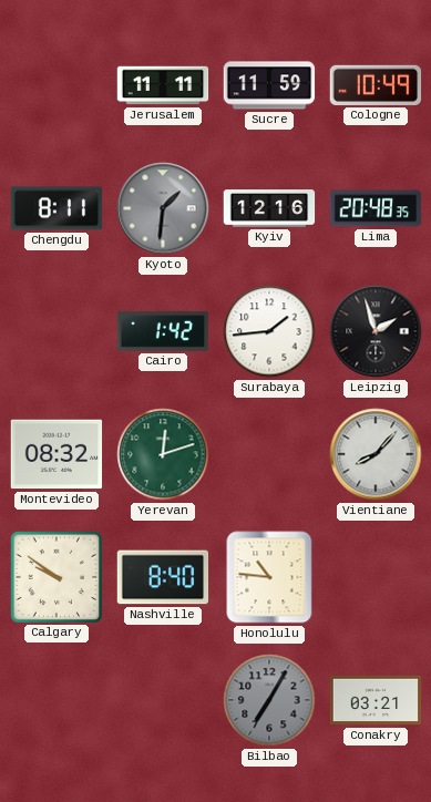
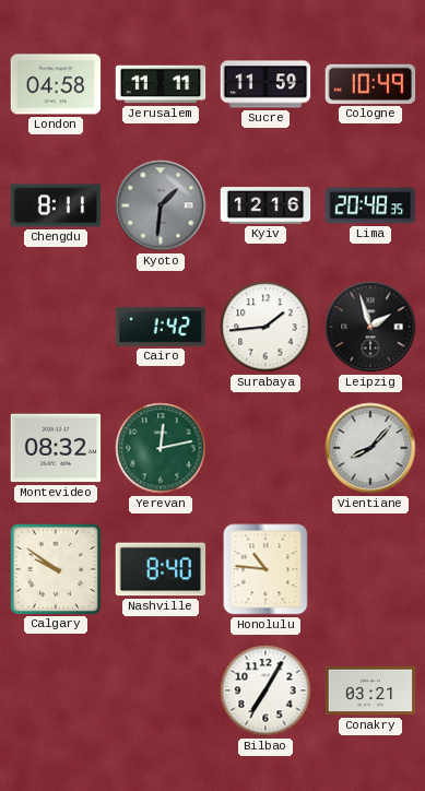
London: none -> 04:58
Yerevan: 12:12 -> 12:13
Bilbao dial: grey -> white
